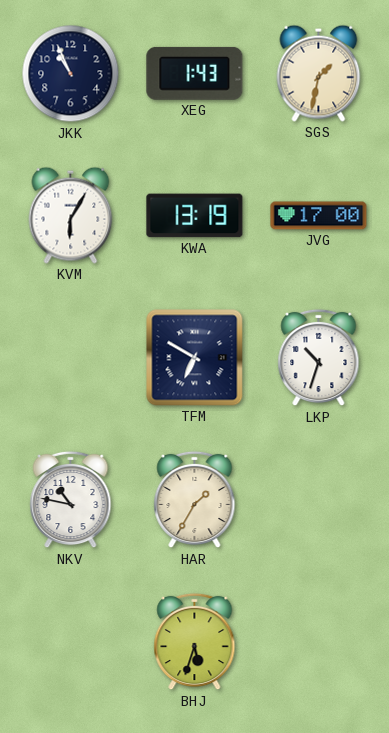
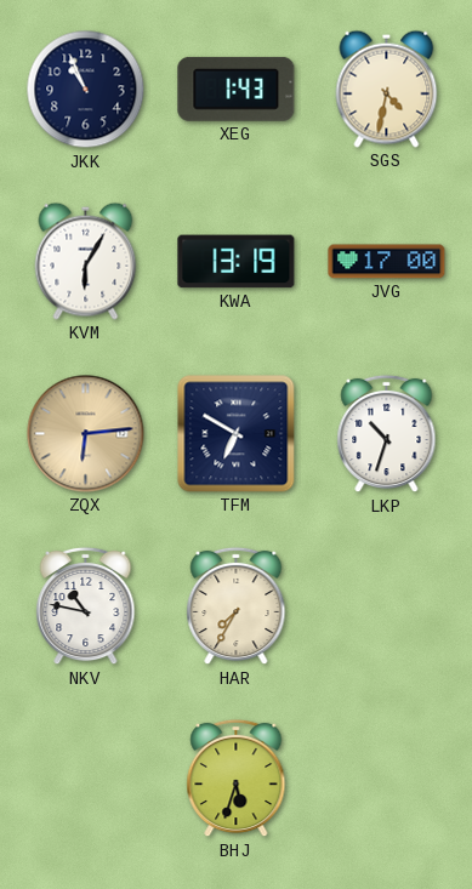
SGS: 1:32 -> 4:32
ZQX: none -> 6:14
HAR: 1:35 -> 7:35
